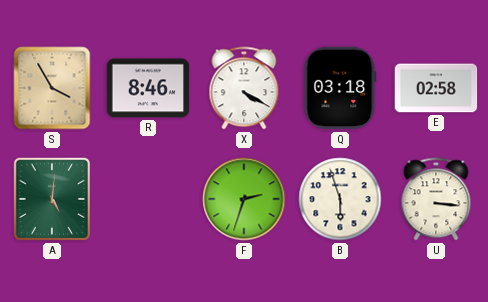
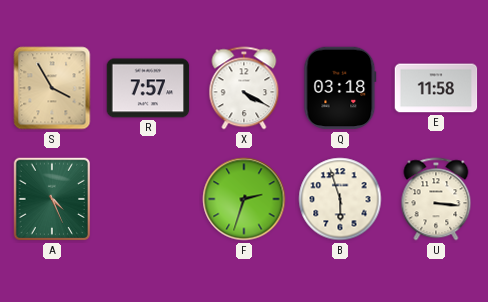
R: 8:46 -> 7:57
E: 02:58 -> 11:58
A: 5:01 -> 4:26
